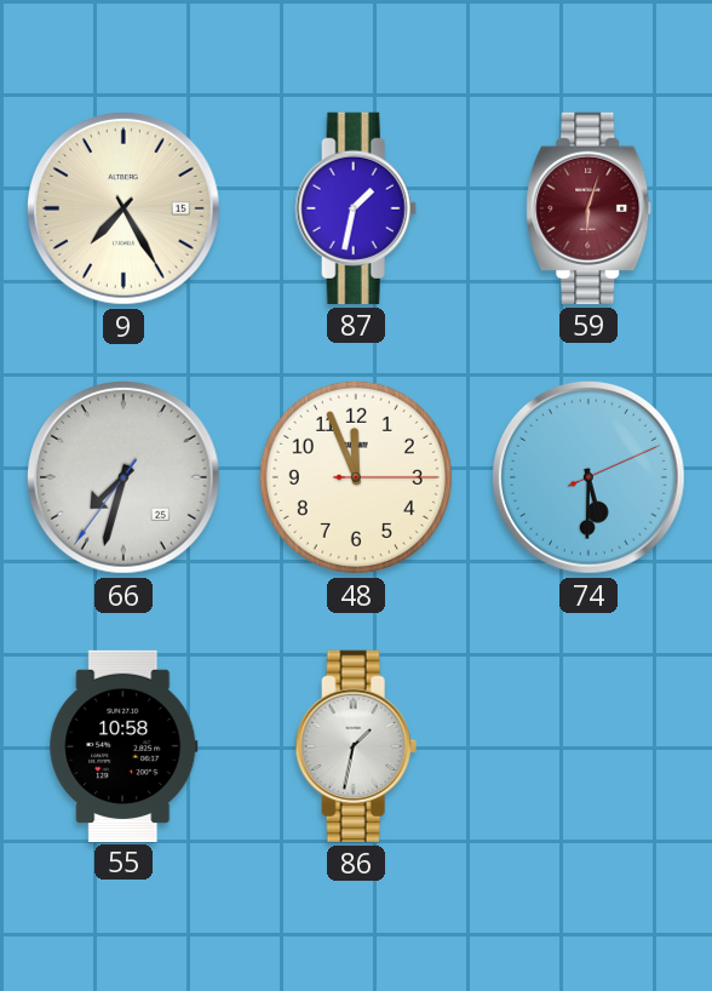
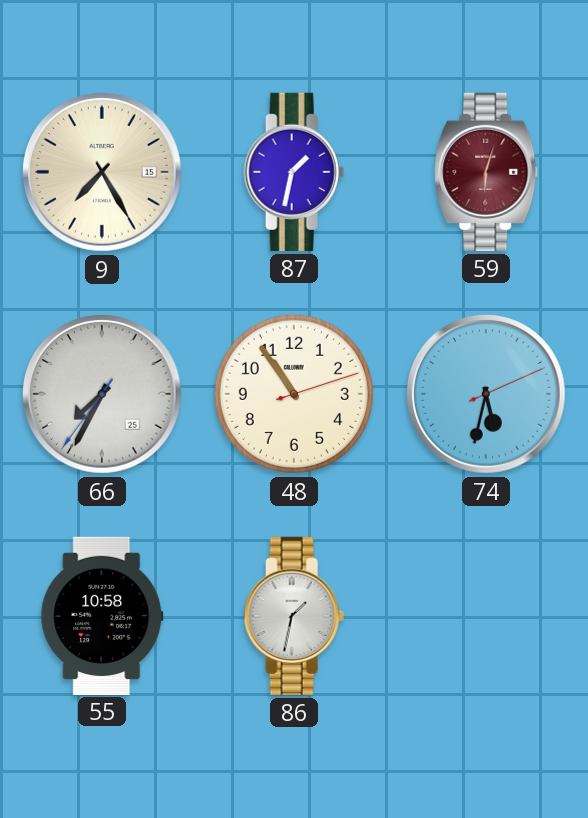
66: 7:32 -> 7:34
48: 11:56 -> 10:54
74: 5:30 -> 5:32
